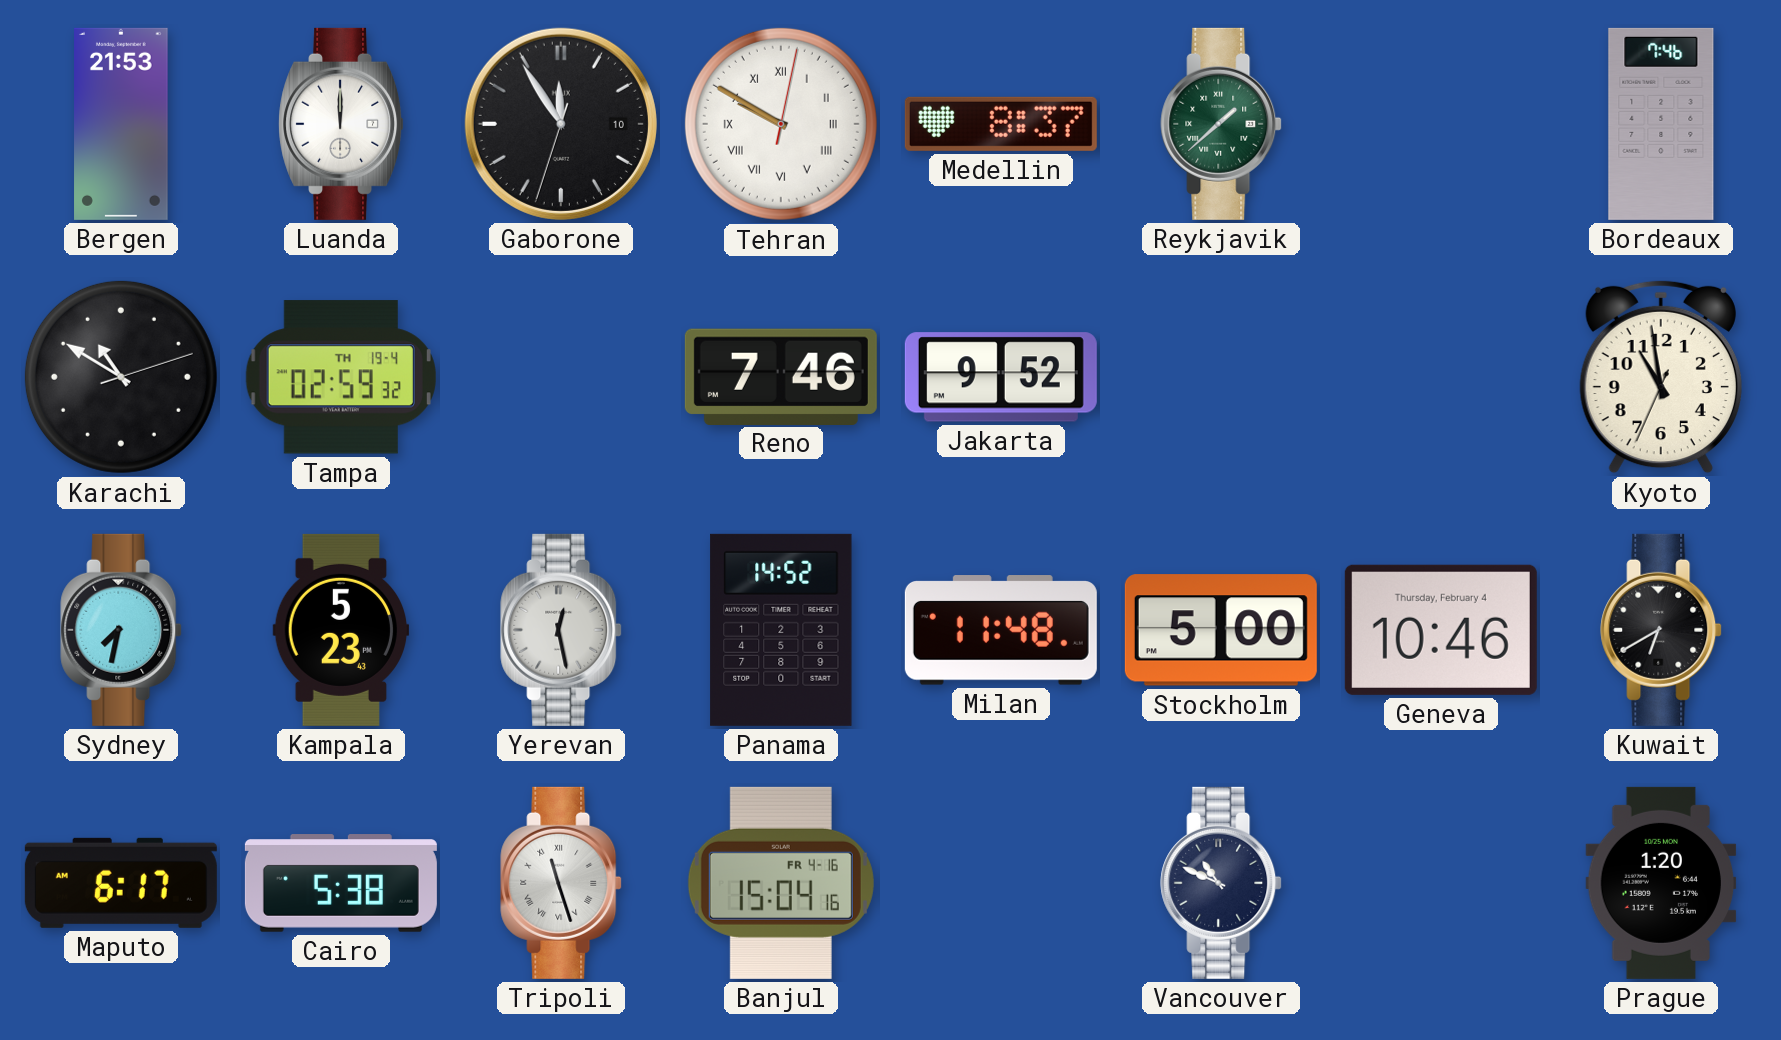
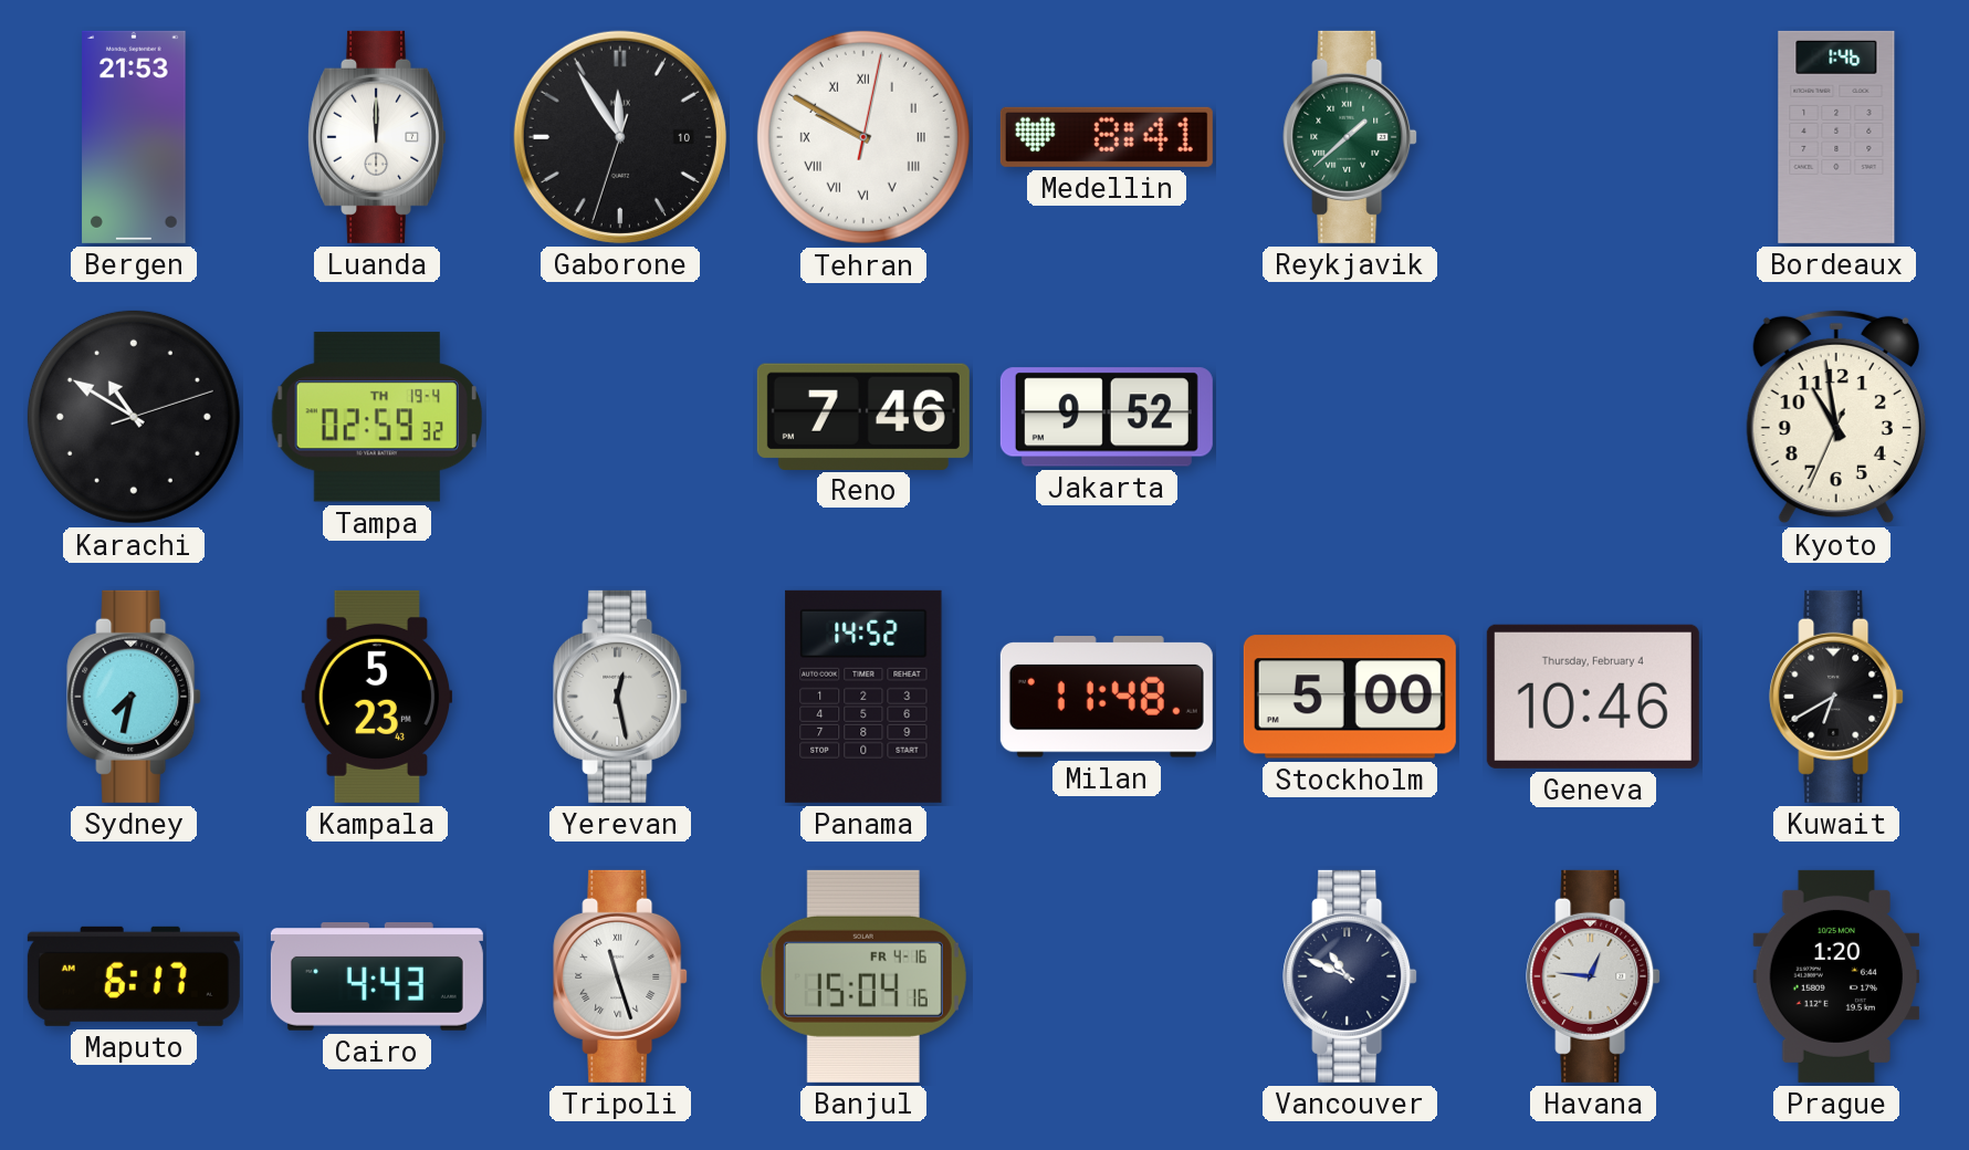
Medellin: 8:37 -> 8:41
Bordeaux: 7:46 -> 1:46
Cairo: 5:38 -> 4:43
Havana: none -> 12:46
